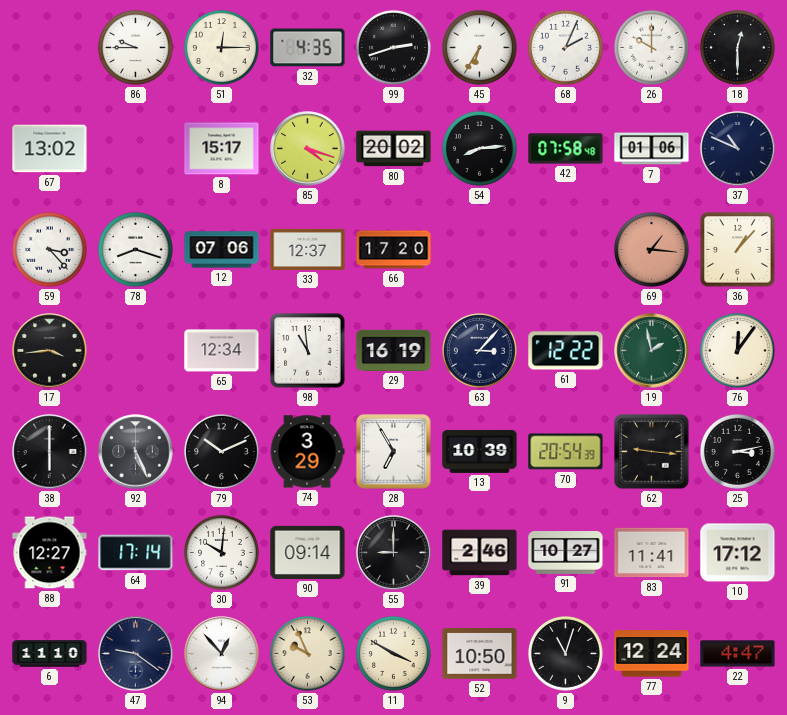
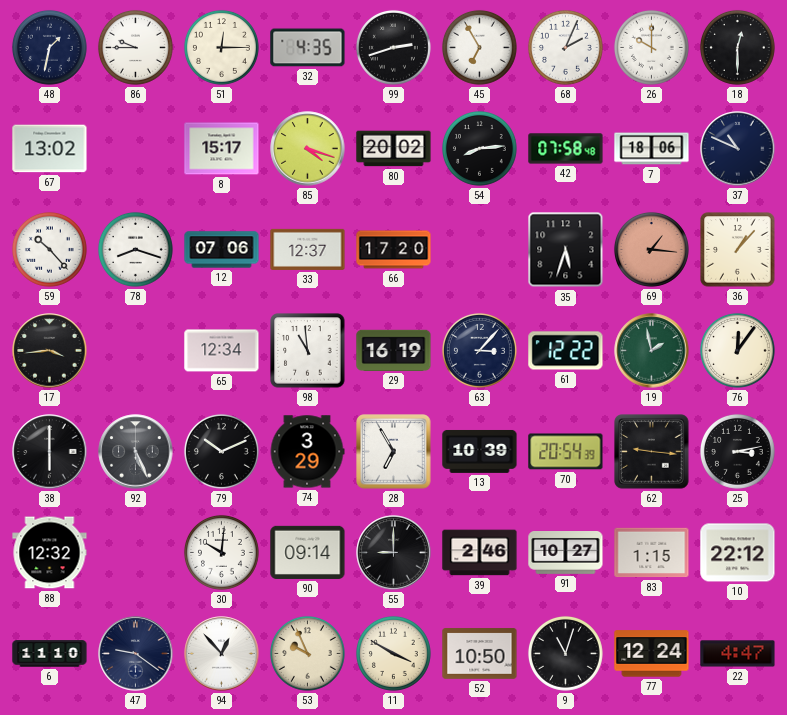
48: none -> 1:32
45: 6:35 -> 6:55
7: 01:06 -> 18:06
59: 3:23 -> 10:23
35: none -> 5:33
88: 12:27 -> 12:32
64: 17:14 -> none
83: 11:41 -> 1:15
10: 17:12 -> 22:12
